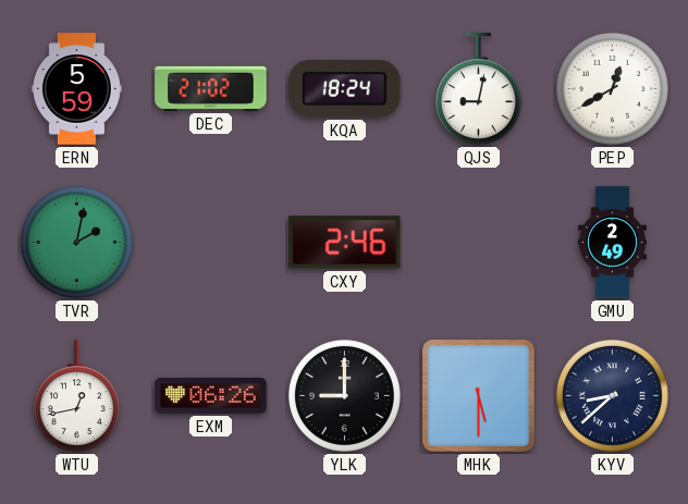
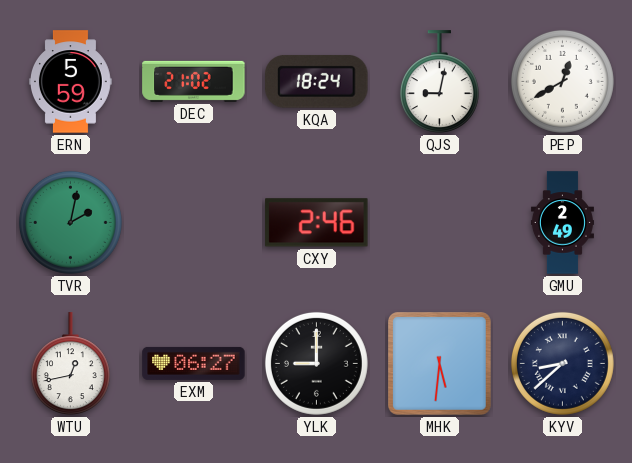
EXM: 06:26 -> 06:27
MHK: 5:30 -> 5:31
